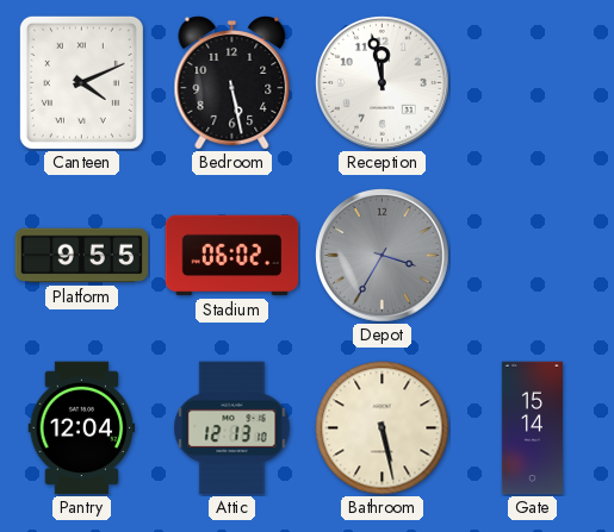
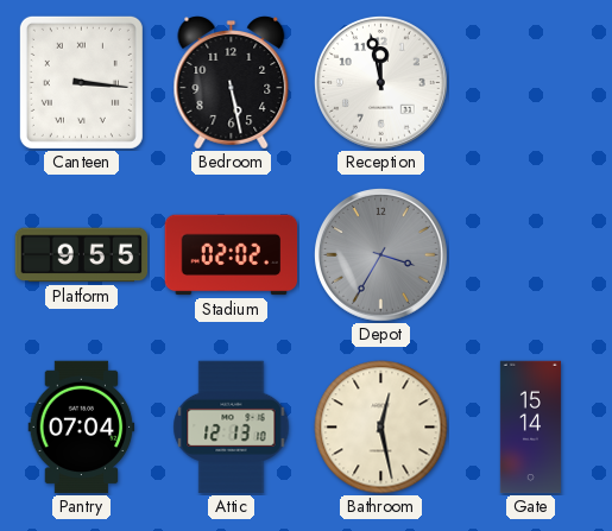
Canteen: 4:11 -> 3:16
Stadium: 06:02 -> 02:02
Pantry: 12:04 -> 07:04
Bathroom: 5:28 -> 12:28
